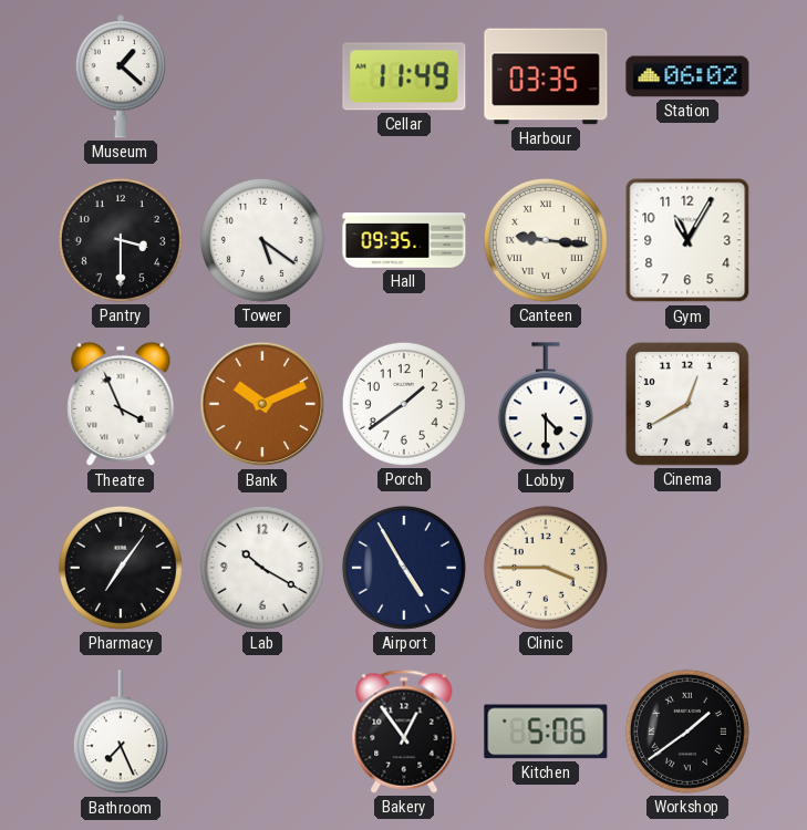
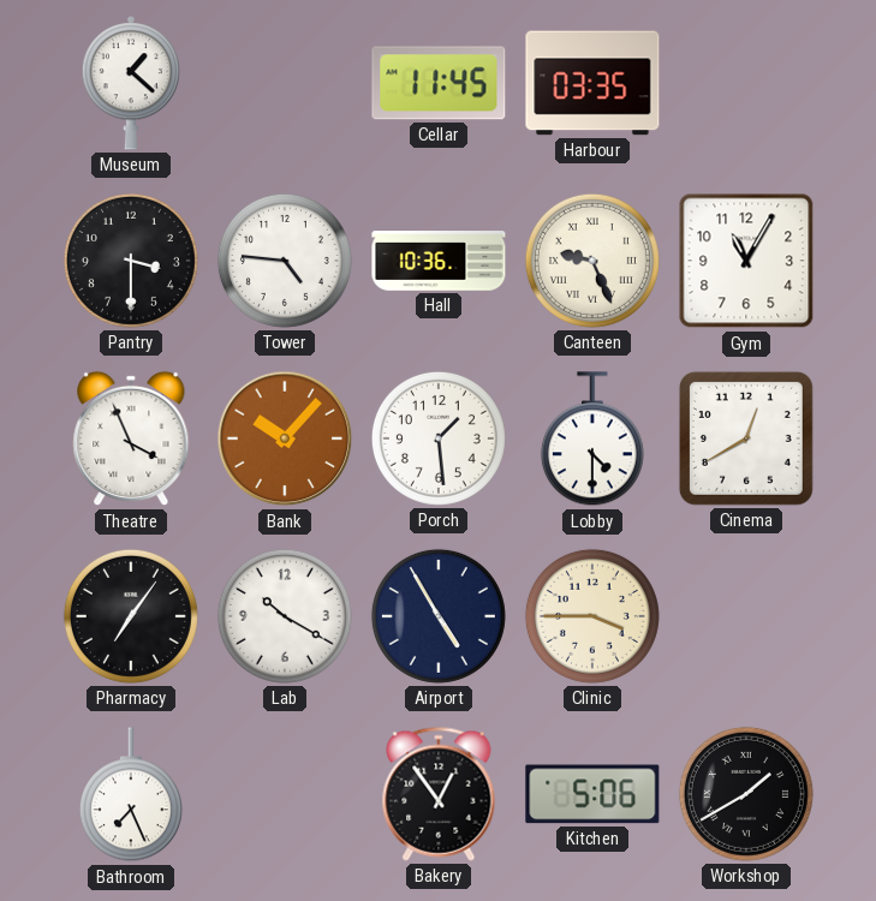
Cellar: 11:49 -> 11:45
Station: 06:02 -> none
Tower: 5:21 -> 4:46
Hall: 09:35 -> 10:36
Canteen: 9:16 -> 9:26
Bank: 10:11 -> 10:07
Porch: 1:39 -> 1:29
Workshop: 1:39 -> 1:40
